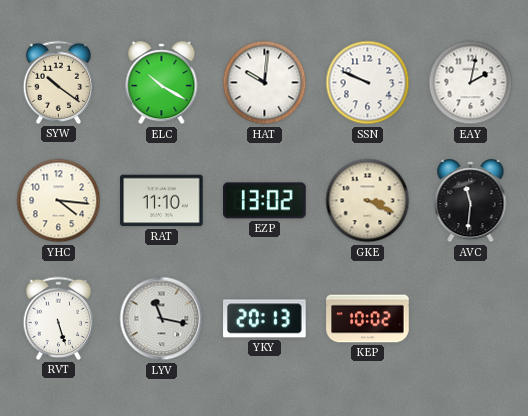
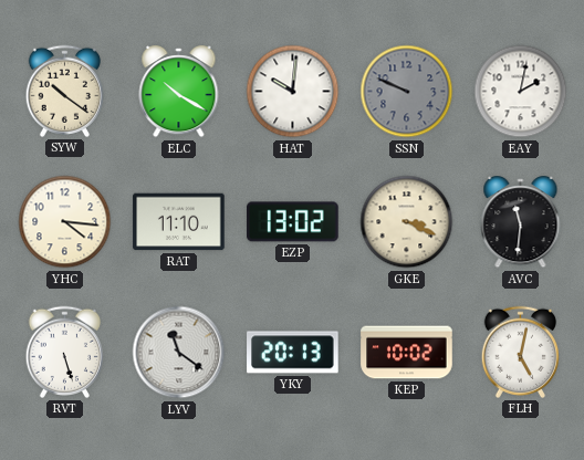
SSN dial: white -> grey
LYV: 11:17 -> 11:21
FLH: none -> 5:02
